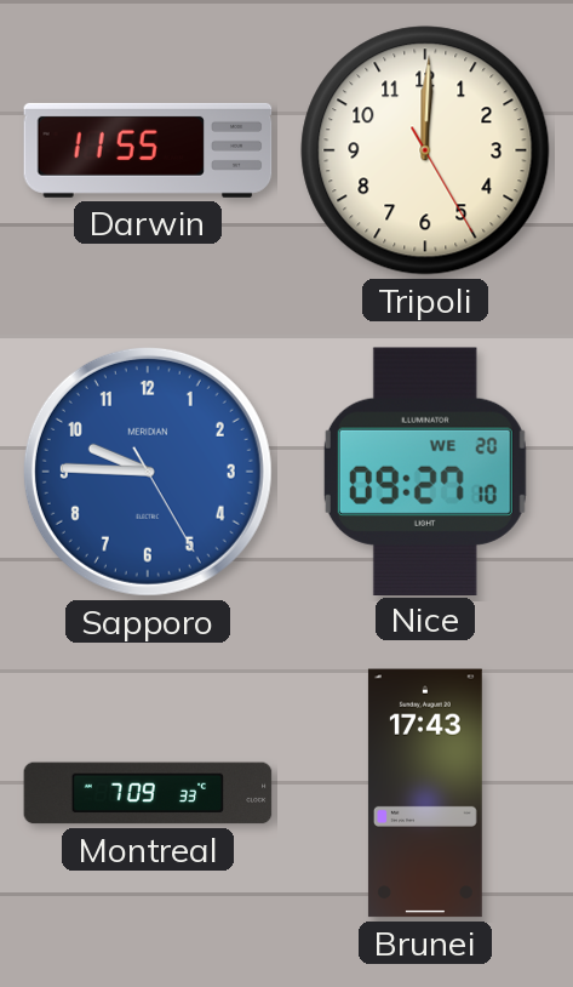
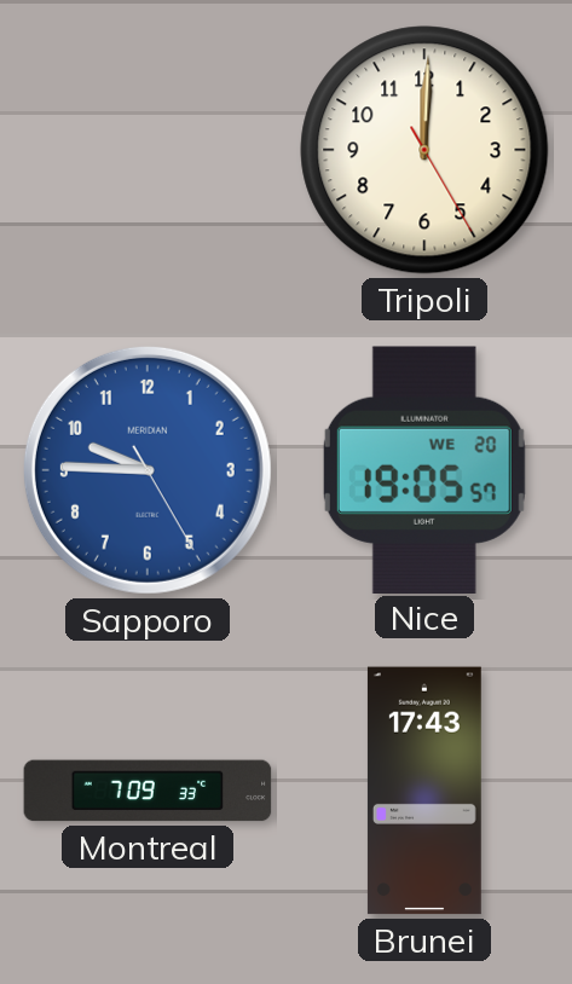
Darwin: 11:55 -> none
Nice: 09:27 -> 19:05
